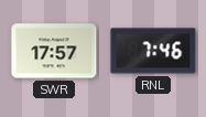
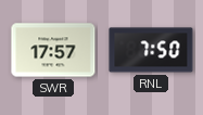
RNL: 7:46 -> 7:50
